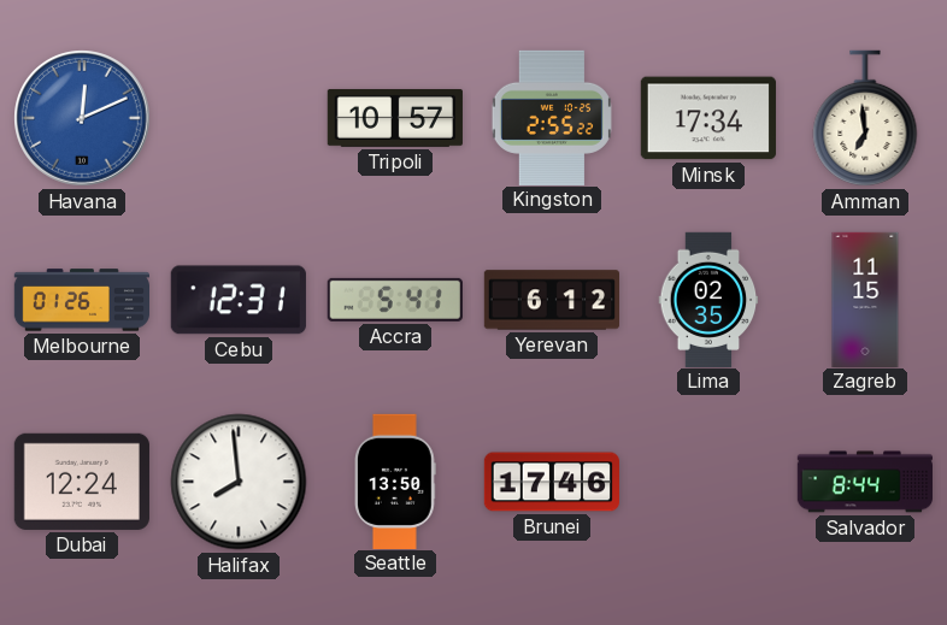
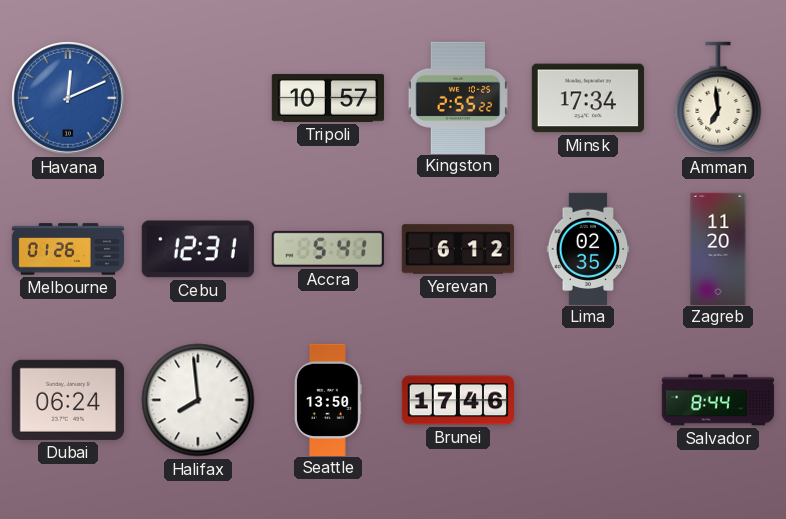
Zagreb: 11:15 -> 11:20
Dubai: 12:24 -> 06:24
